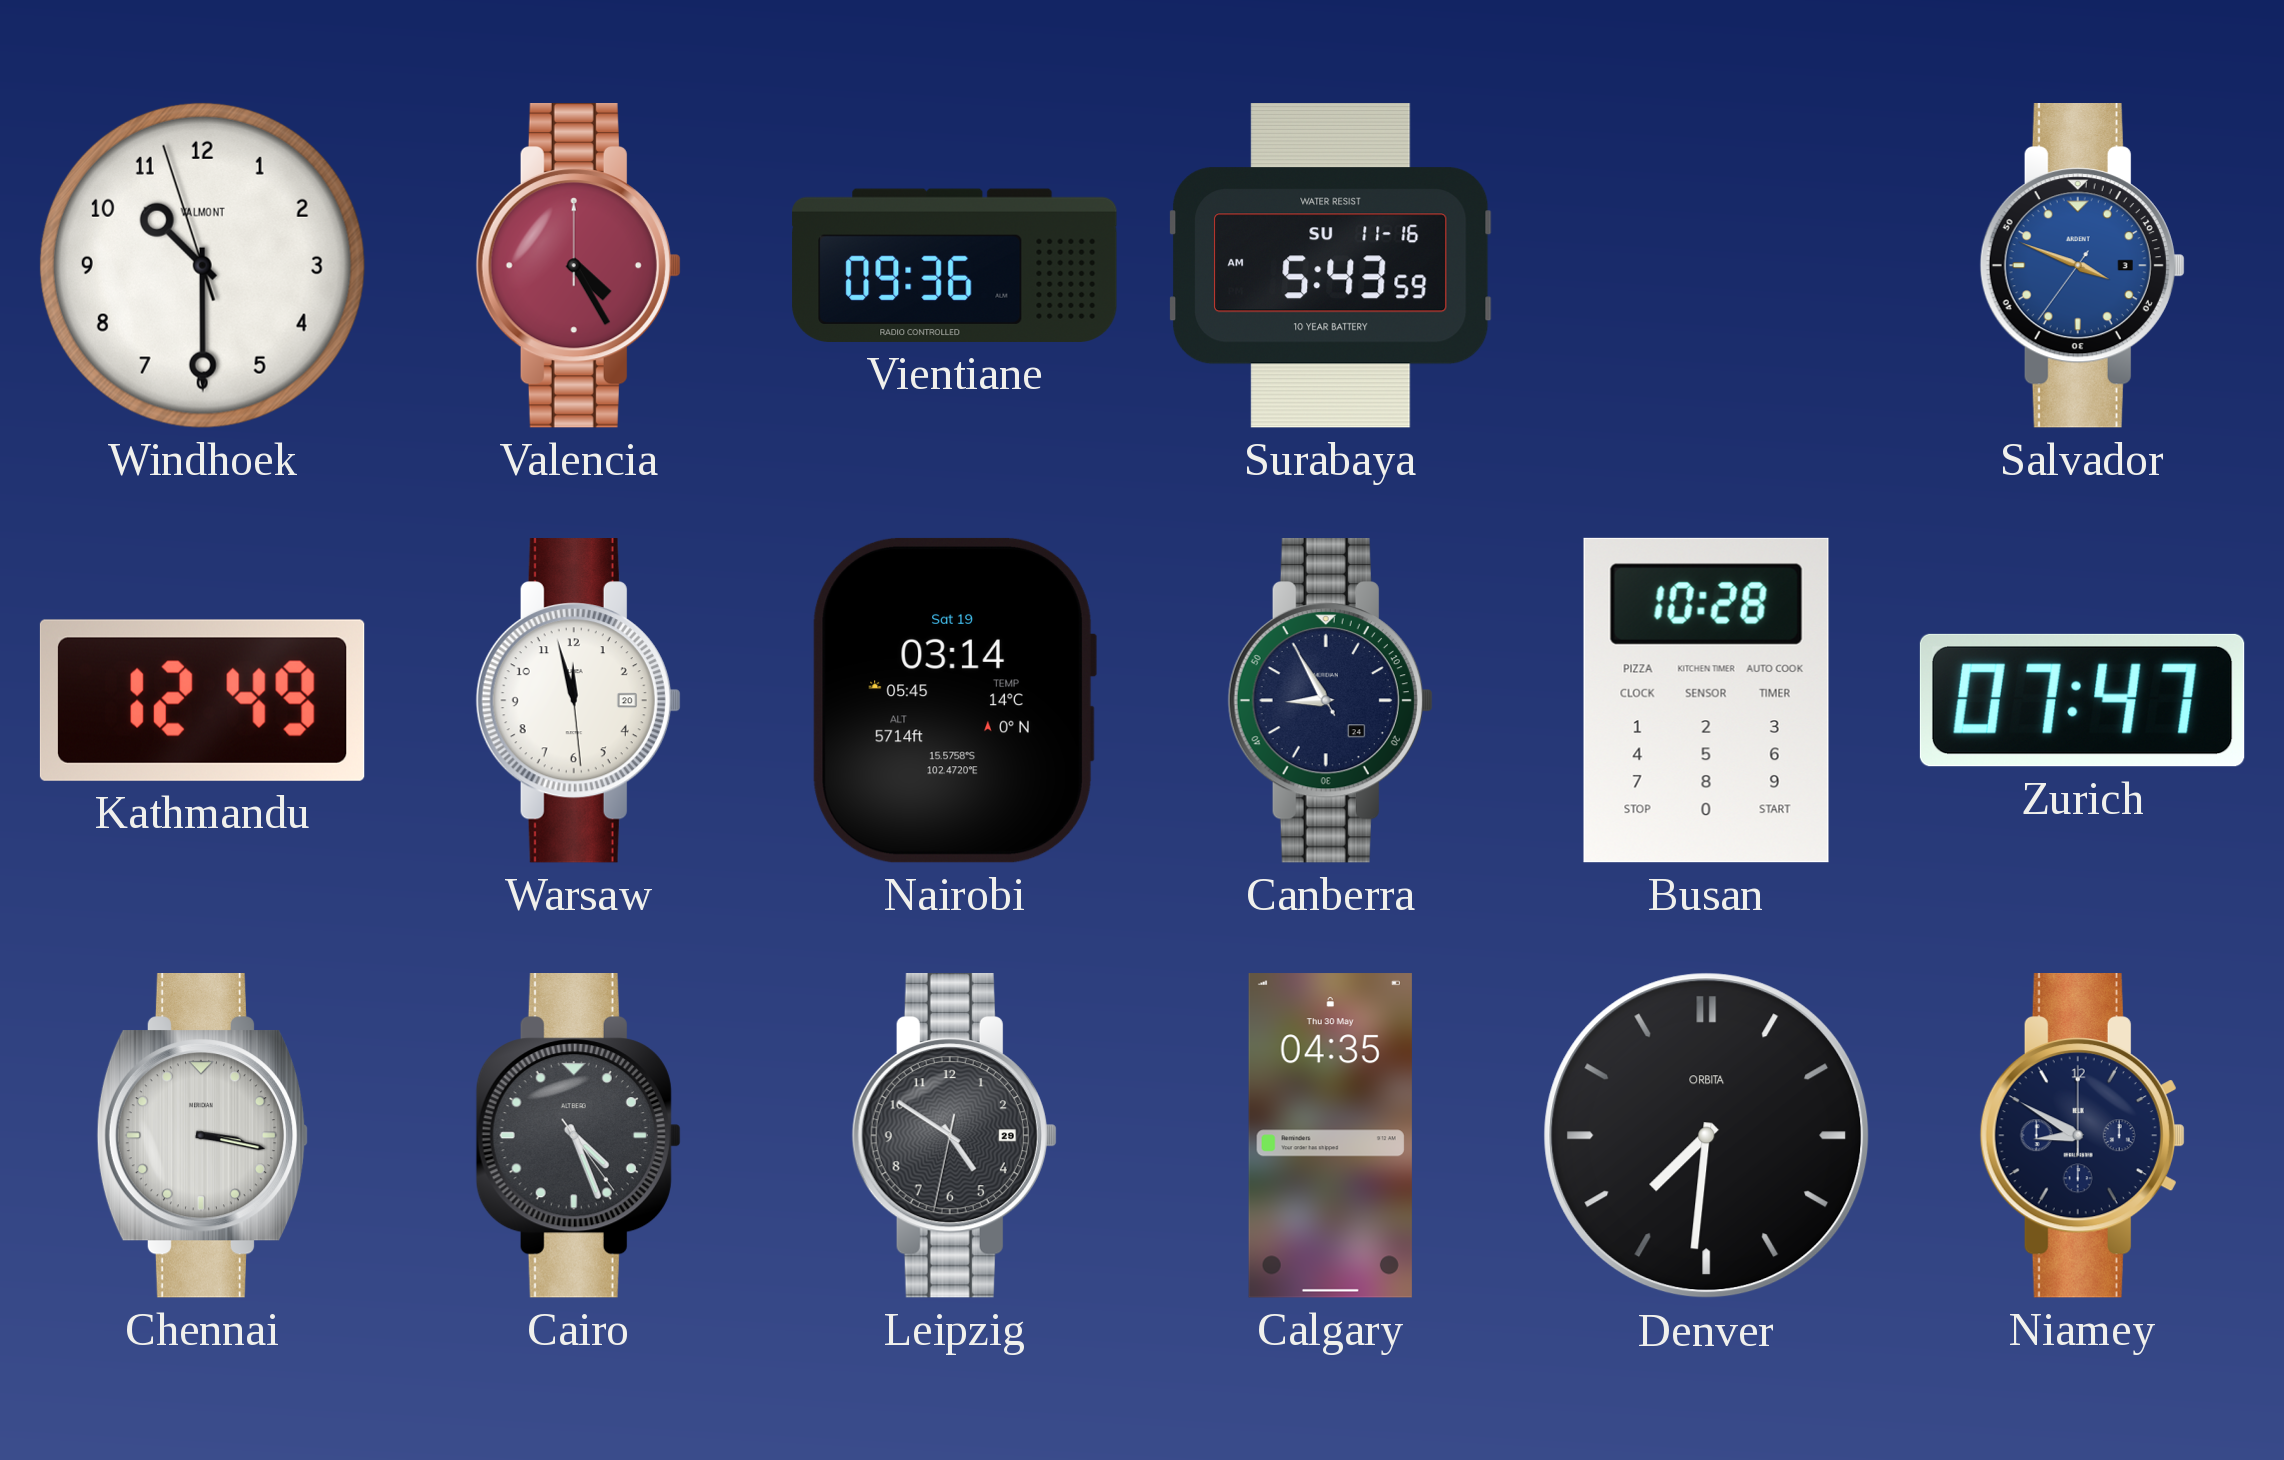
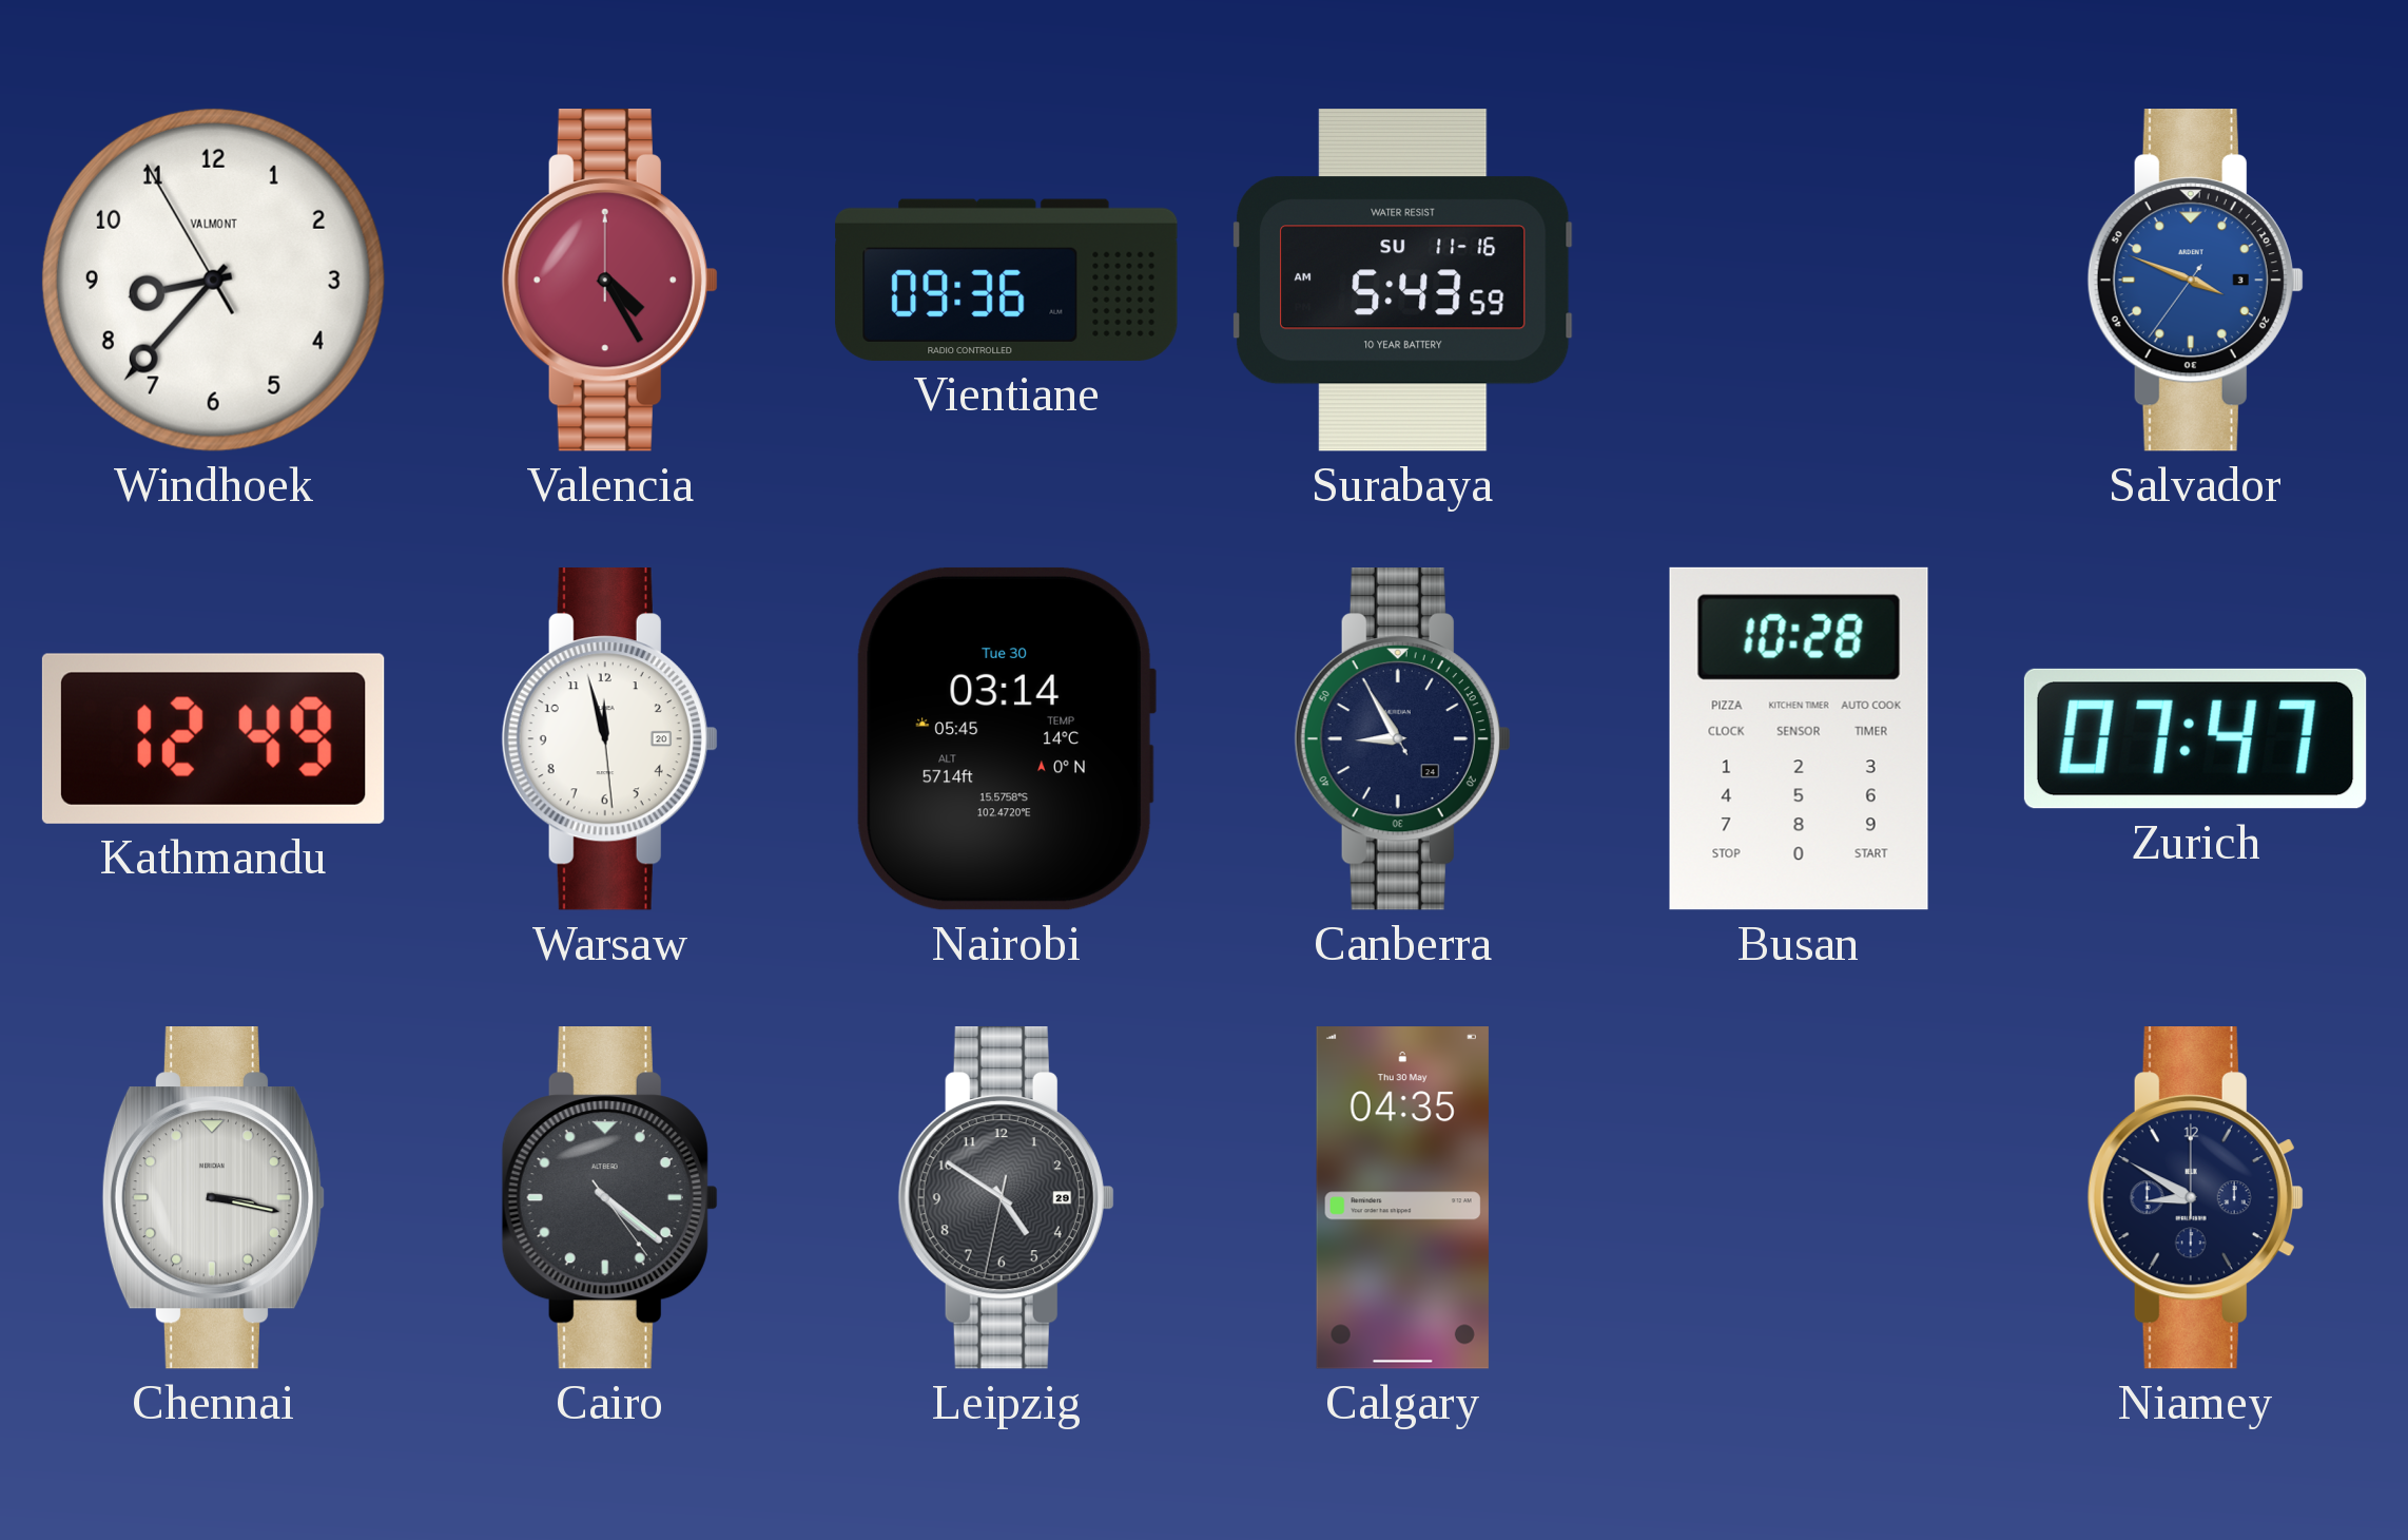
Windhoek: 10:29 -> 8:36
Nairobi date: Sat 19 -> Tue 30
Cairo: 4:26 -> 4:21
Denver: 7:31 -> none
